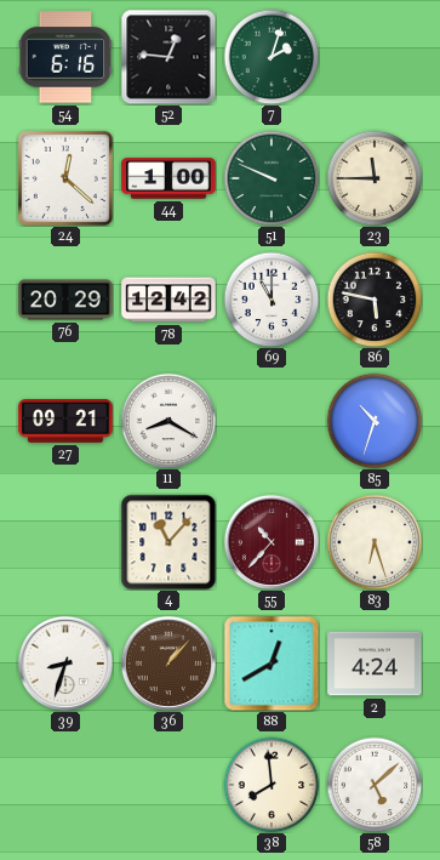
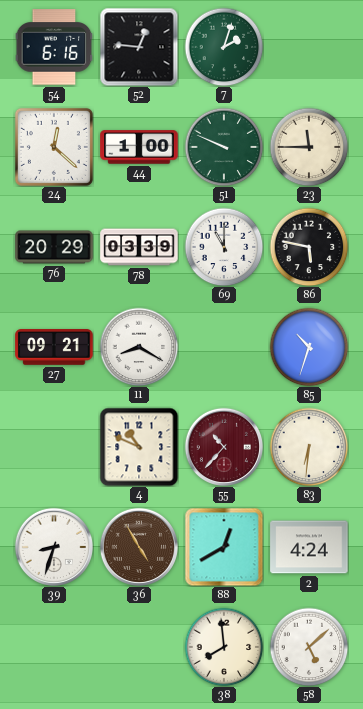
78: 12:42 -> 03:39
4: 11:07 -> 10:49
83: 6:27 -> 6:31
36: 1:07 -> 4:55
